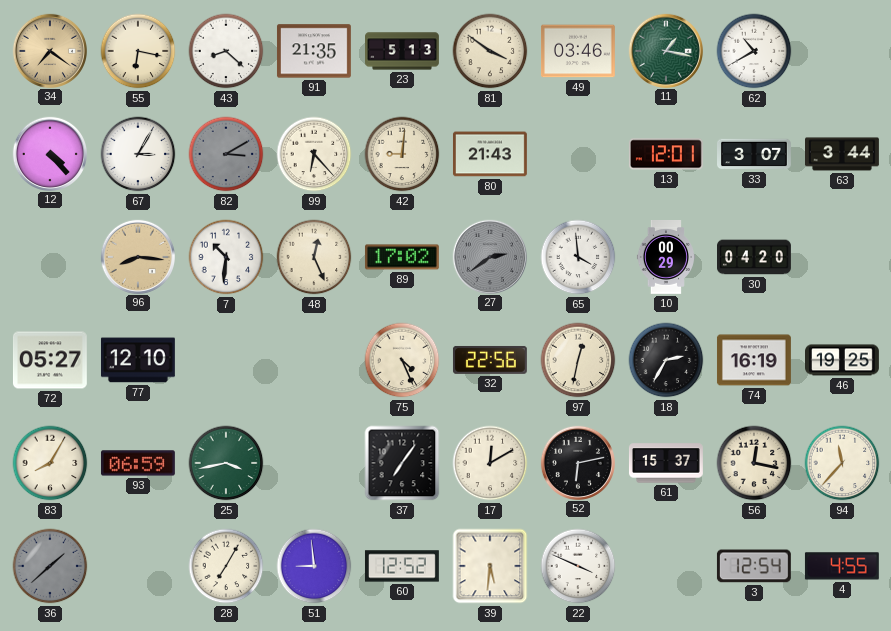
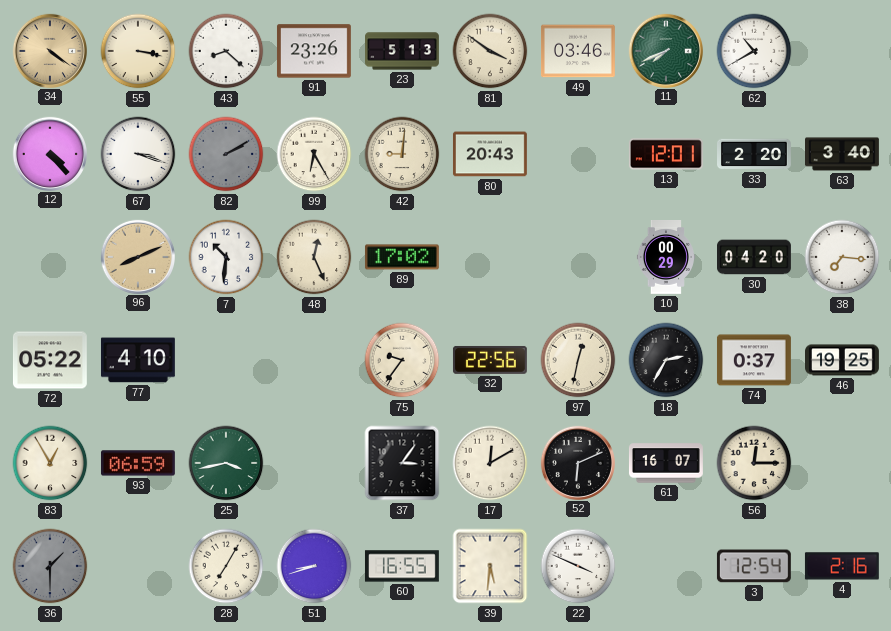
34: 7:21 -> 4:21
55: 6:17 -> 3:17
91: 21:35 -> 23:26
11: 1:17 -> 7:41
67: 3:05 -> 3:18
82: 3:10 -> 2:10
99: 6:23 -> 6:25
80: 21:43 -> 20:43
33: 3:07 -> 2:20
63: 3:44 -> 3:40
96: 8:16 -> 8:11
27: 2:39 -> none
65: 3:59 -> none
38: none -> 7:16
72: 05:27 -> 05:22
77: 12:10 -> 4:10
75: 4:26 -> 9:36
74: 16:19 -> 0:37
83: 8:05 -> 12:55
37: 7:06 -> 3:06
52: 6:13 -> 6:11
61: 15:37 -> 16:07
56: 12:17 -> 12:15
94: 11:37 -> none
36: 1:38 -> 1:30
51: 8:59 -> 8:42
60: 12:52 -> 16:55
4: 4:55 -> 2:16
